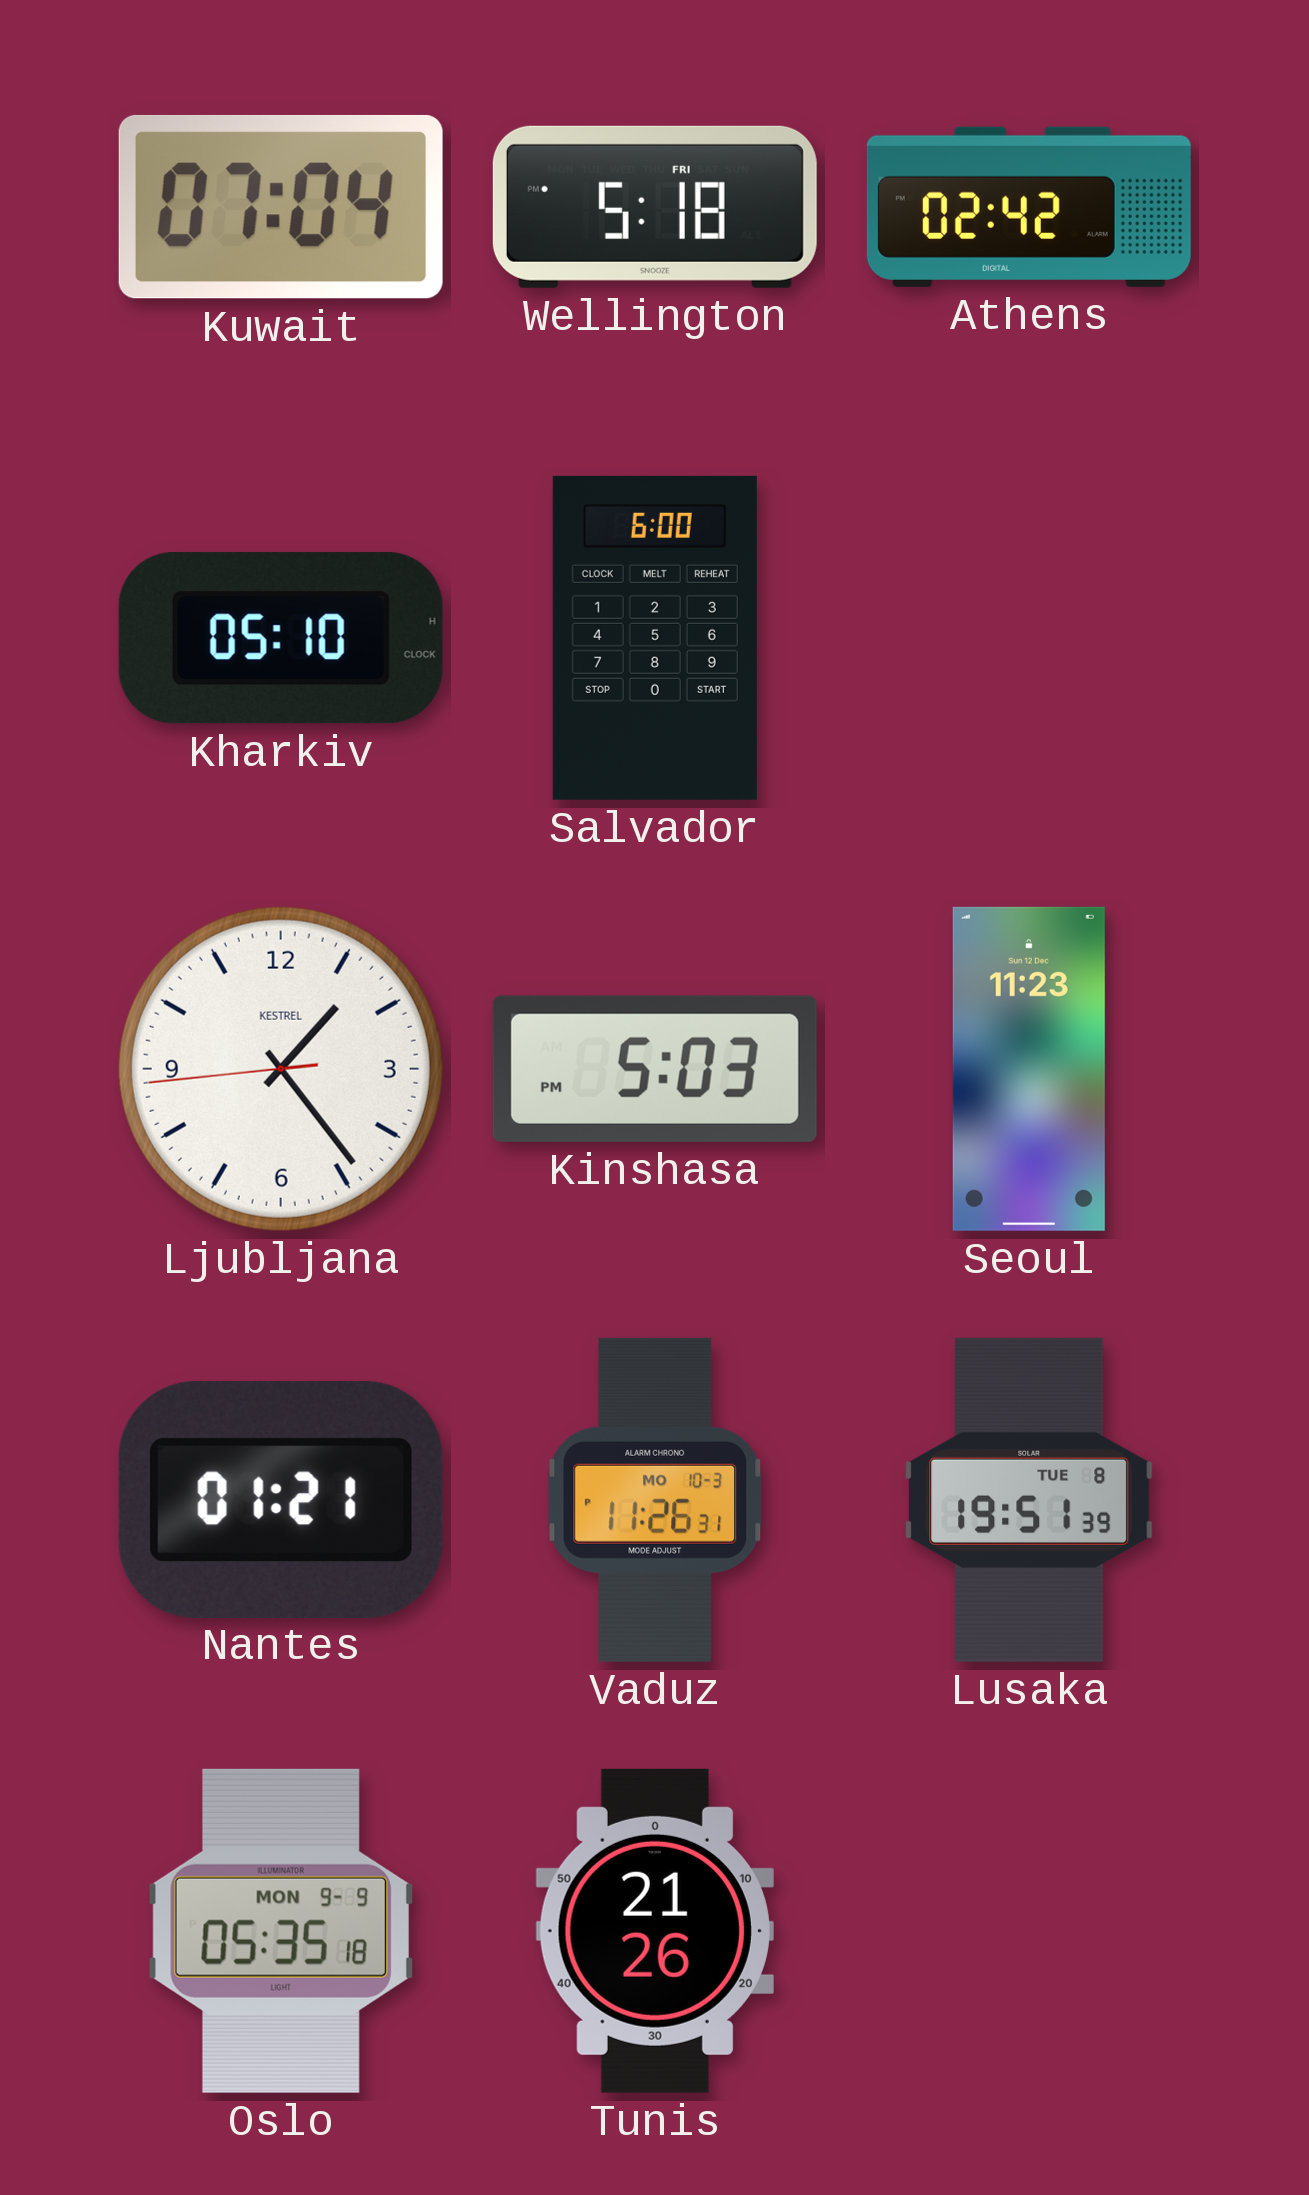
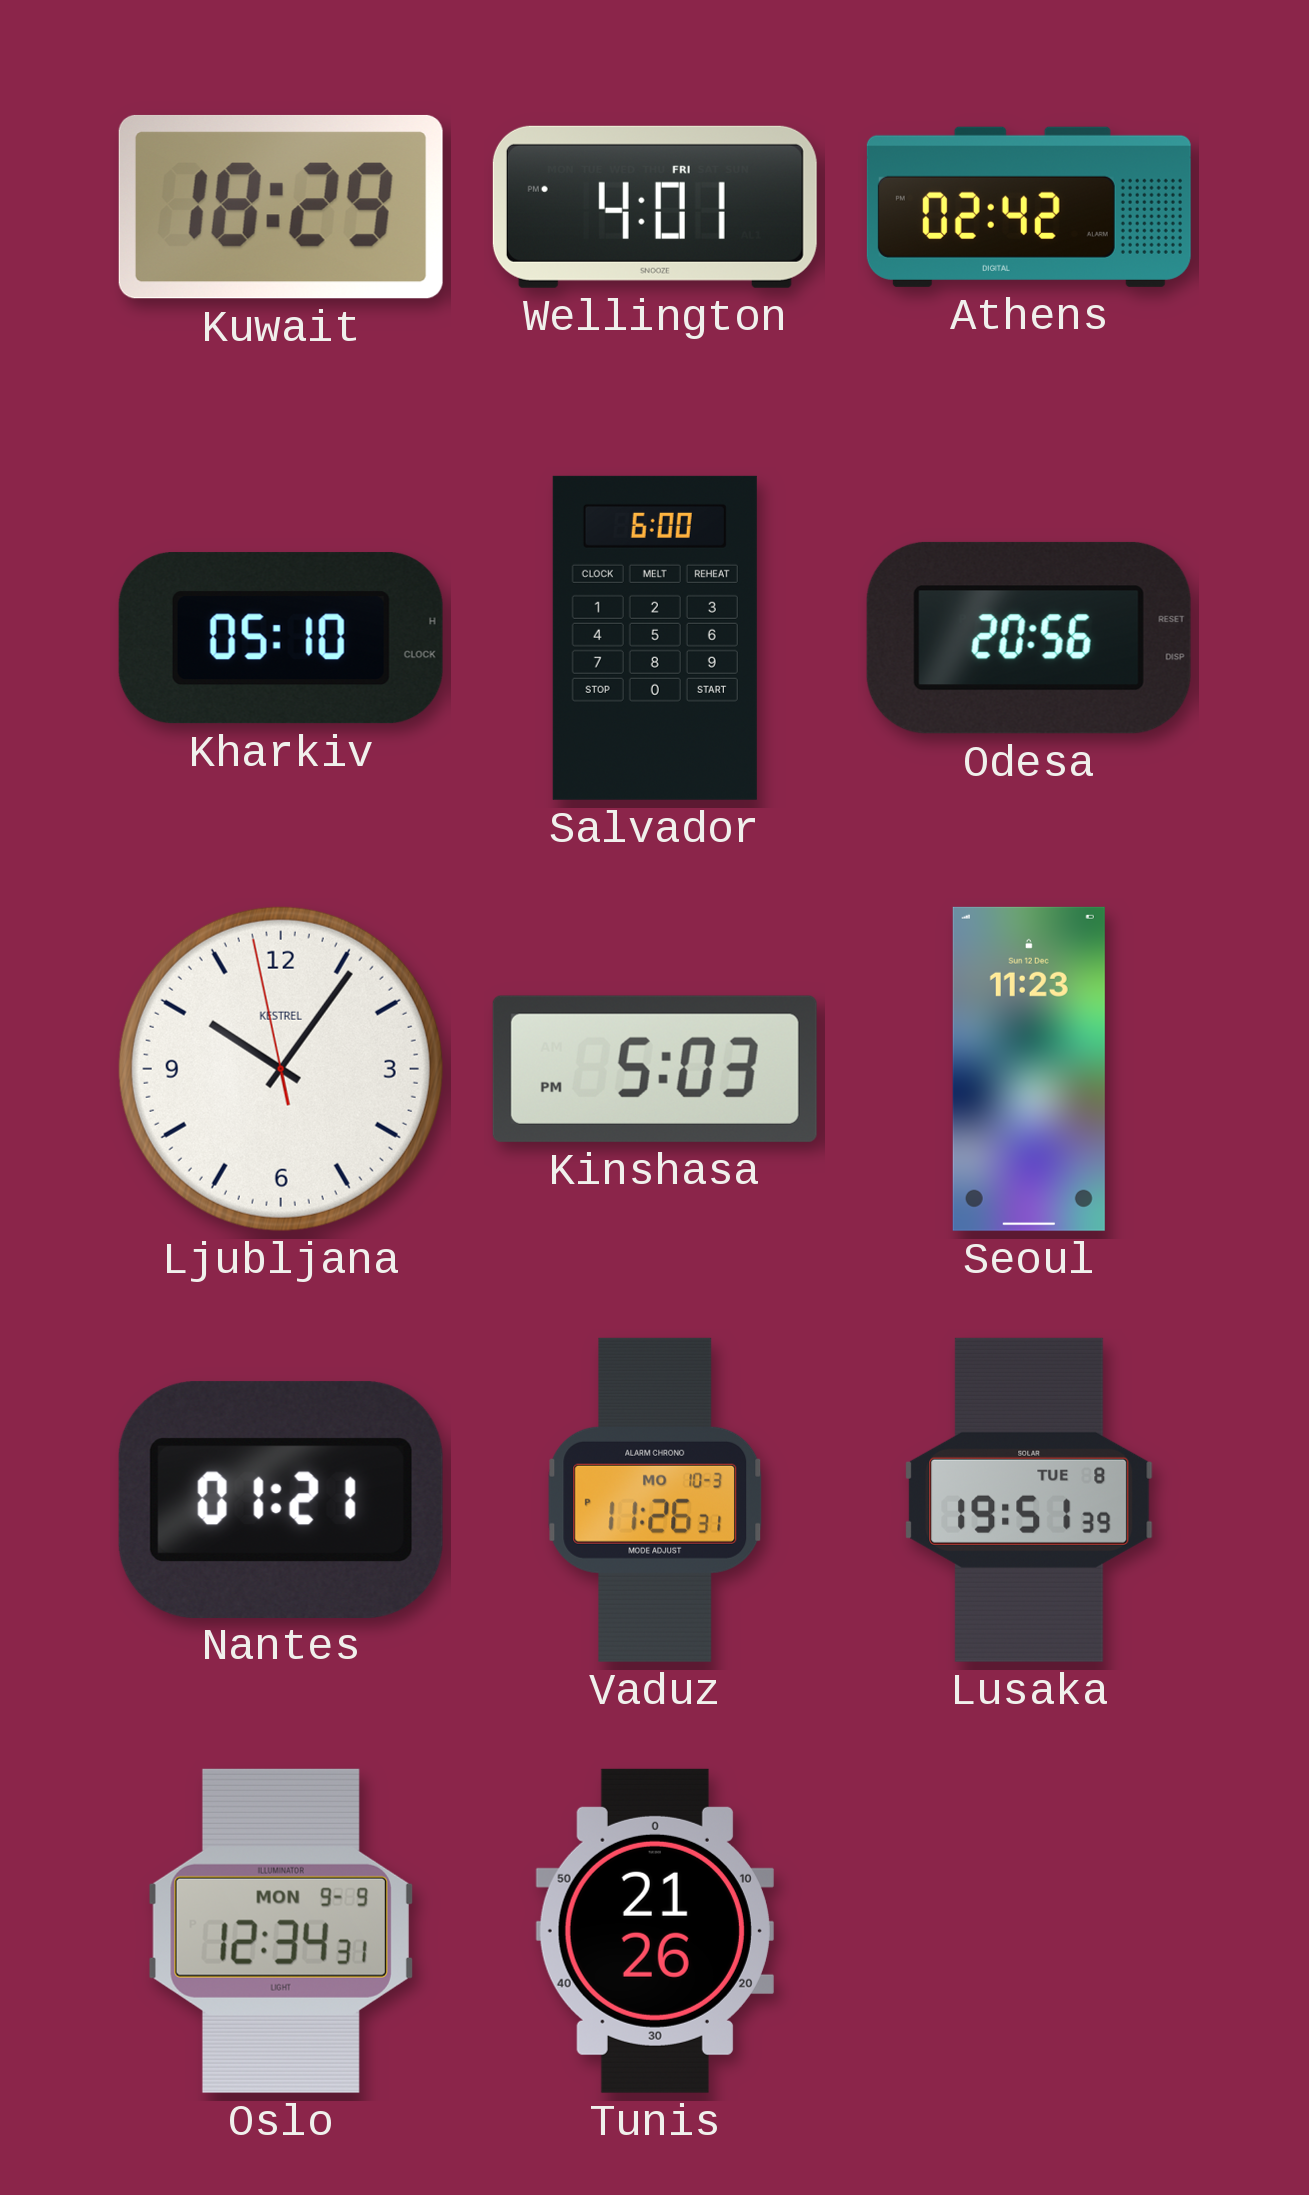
Kuwait: 07:04 -> 18:29
Wellington: 5:18 -> 4:01
Odesa: none -> 20:56
Ljubljana: 1:23 -> 10:05
Oslo: 05:35 -> 12:34
